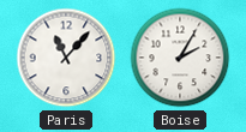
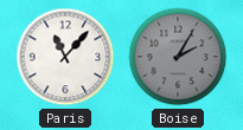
Boise dial: white -> grey
